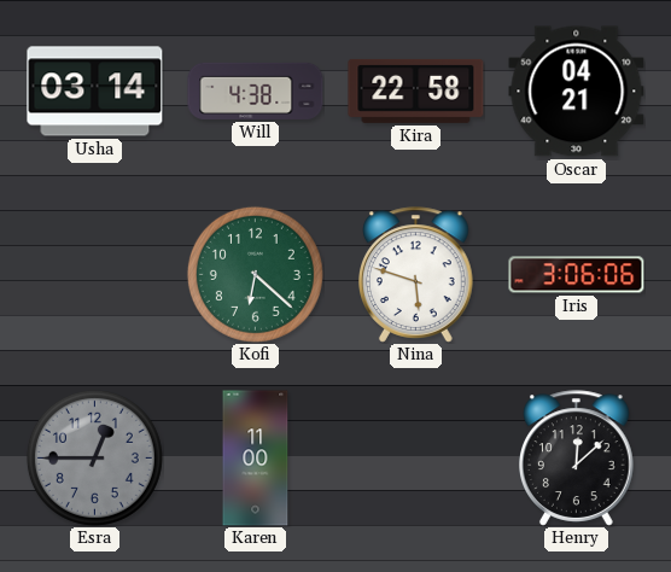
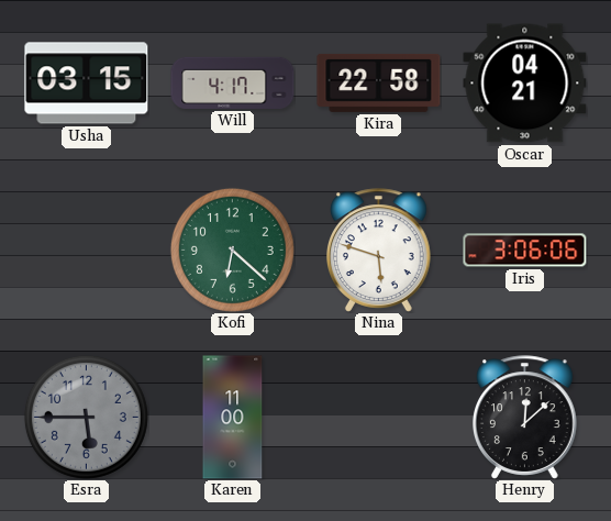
Usha: 03:14 -> 03:15
Will: 4:38 -> 4:17
Esra: 12:45 -> 5:45
